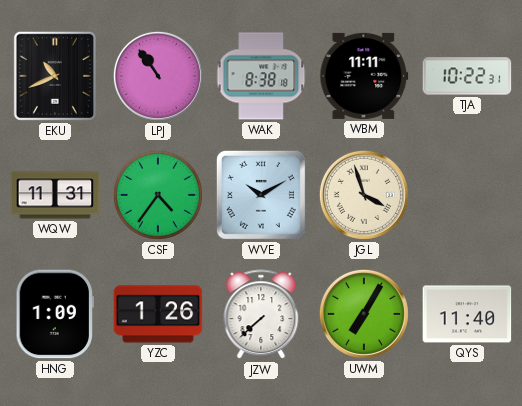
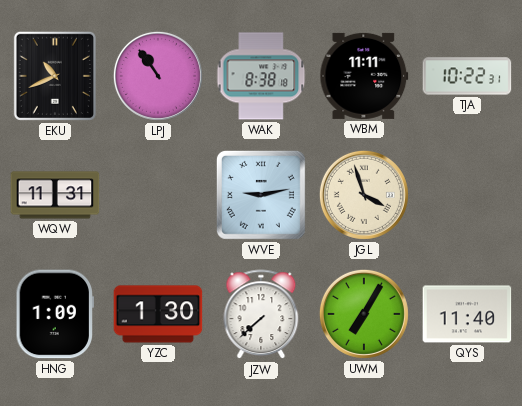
CSF: 4:36 -> none
WVE: 10:10 -> 9:13
YZC: 1:26 -> 1:30
